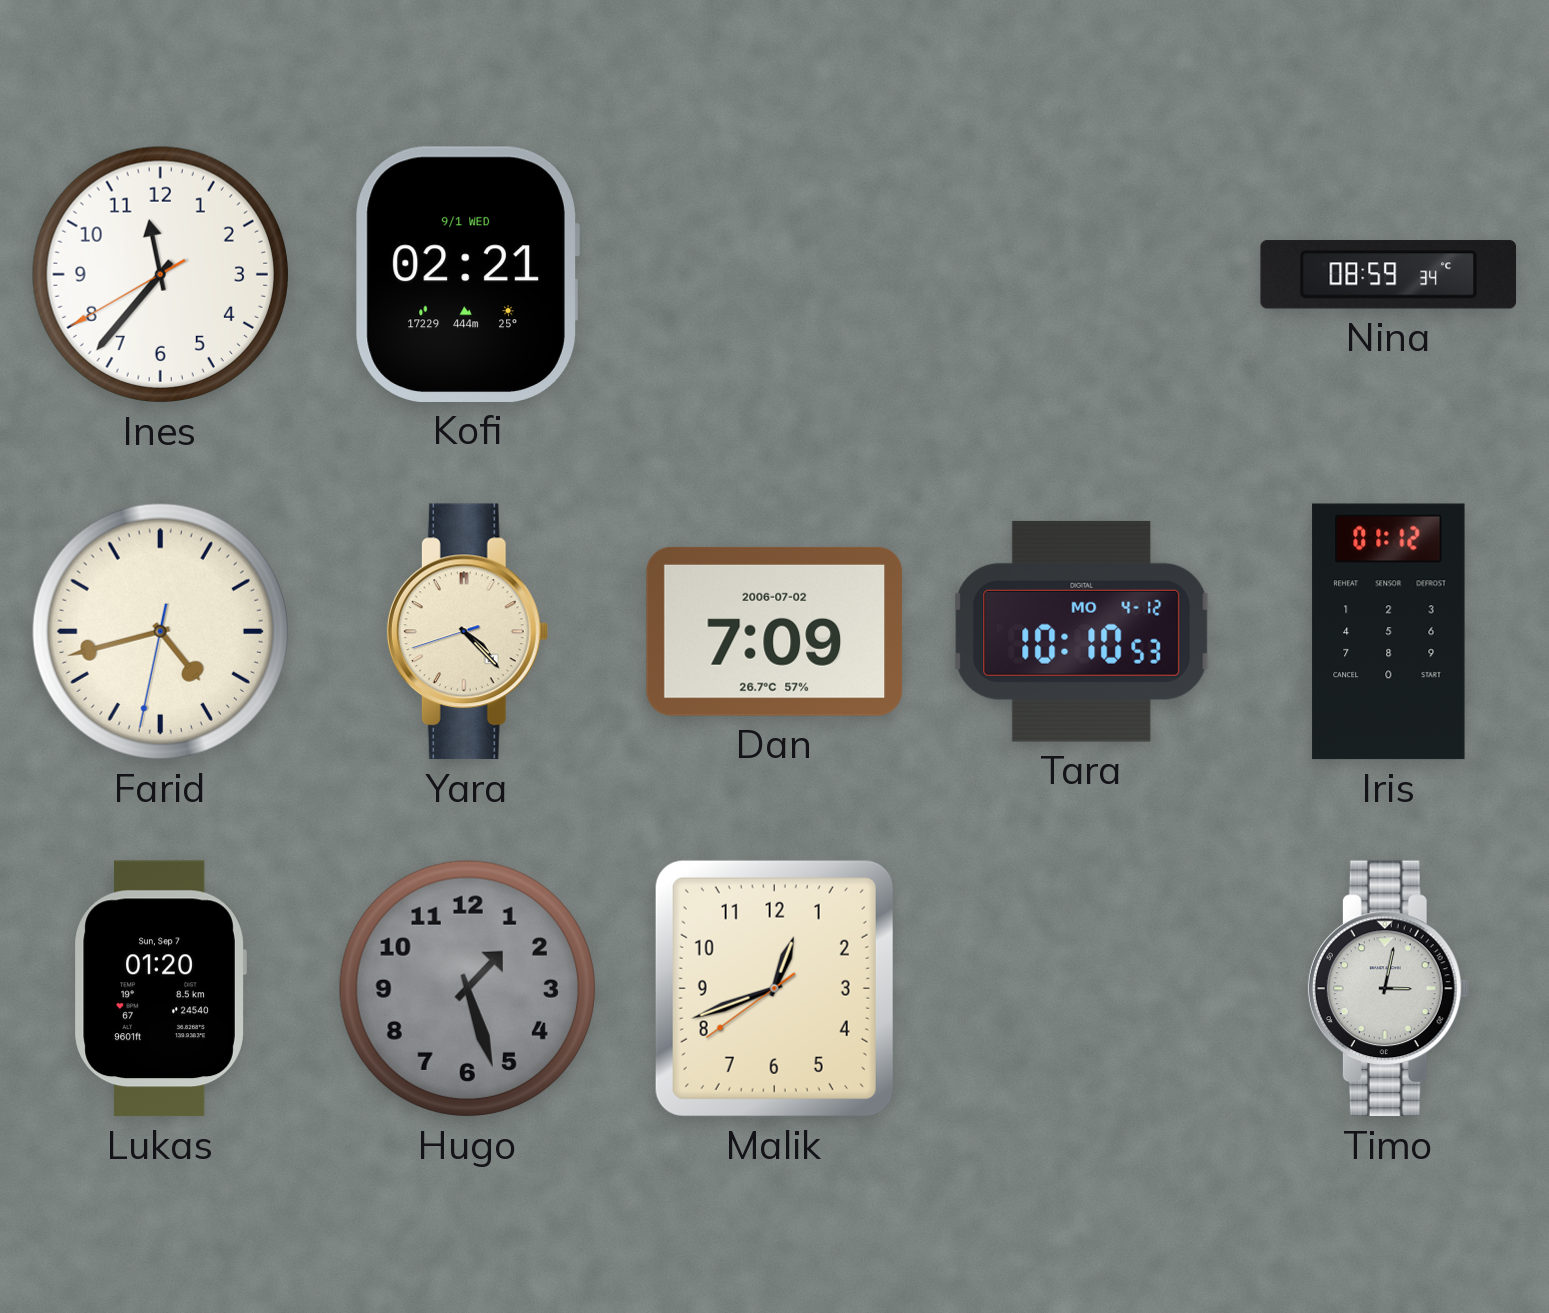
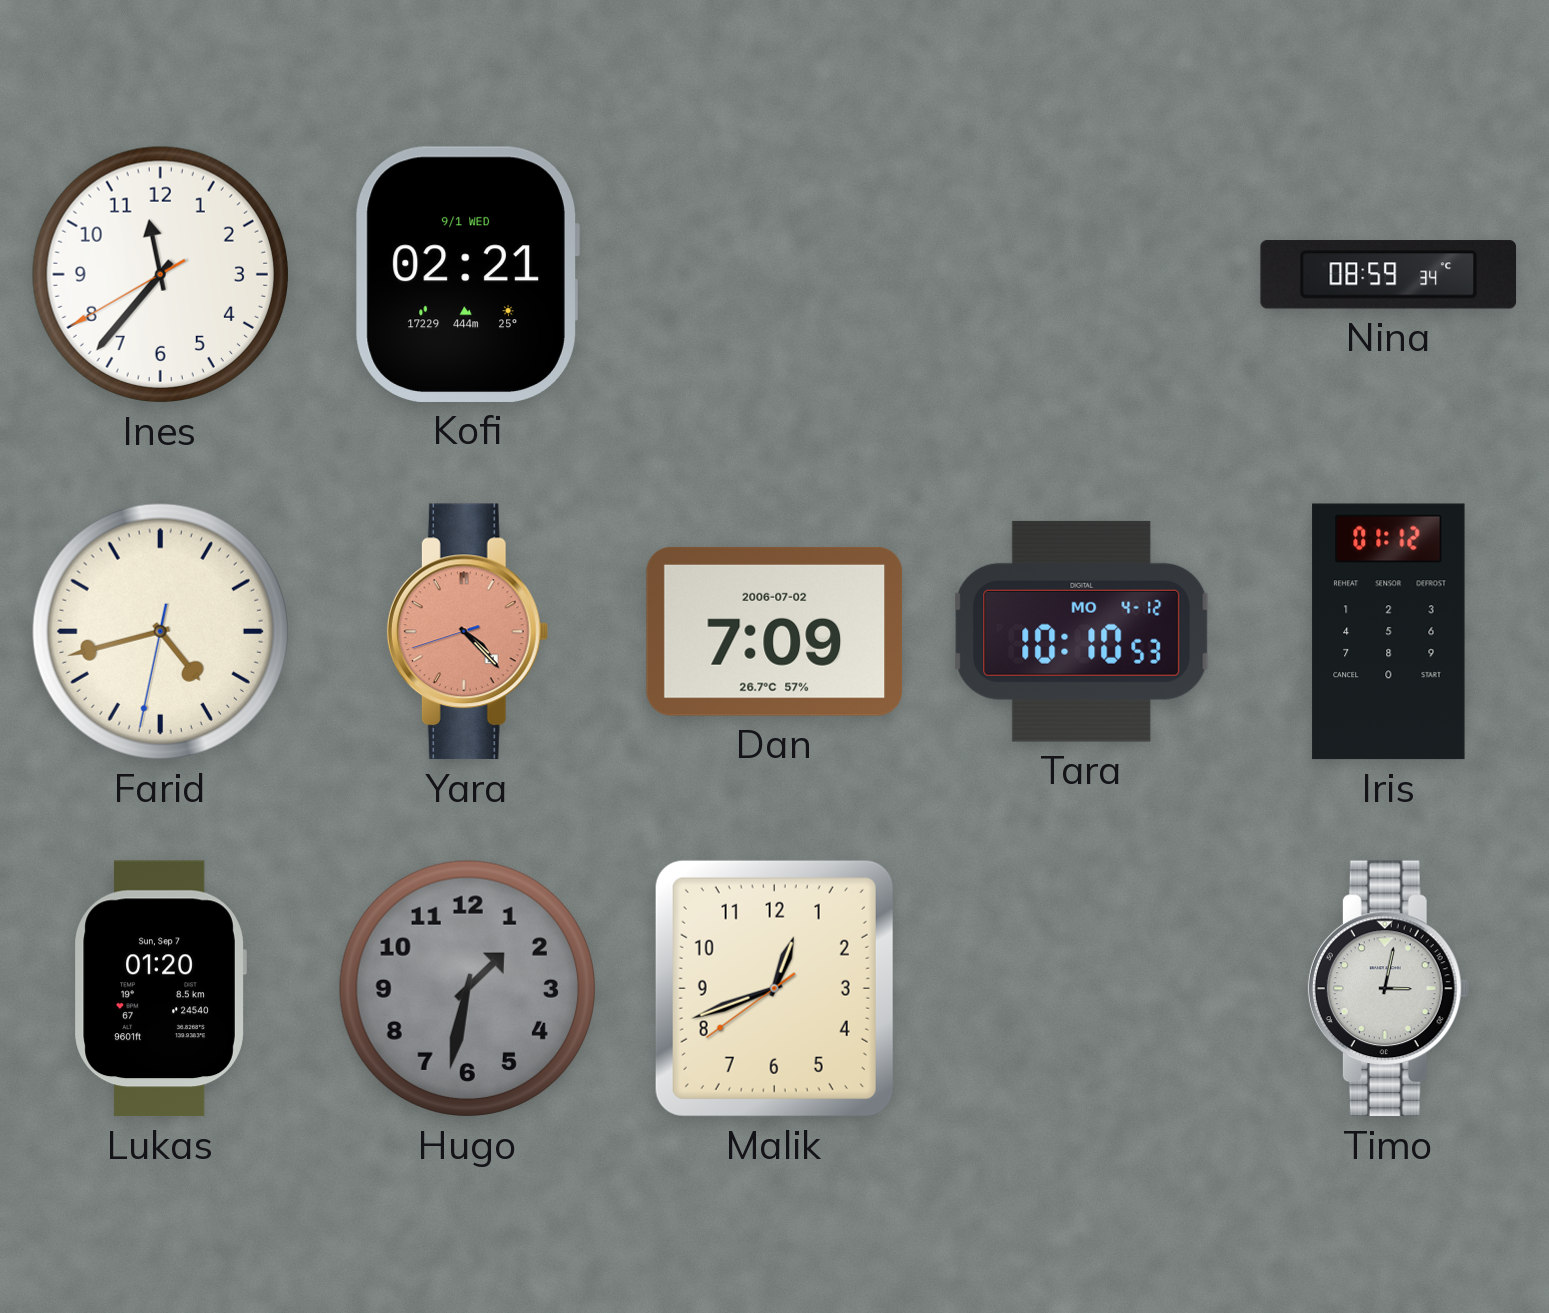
Yara dial: cream -> salmon
Hugo: 1:27 -> 1:32
